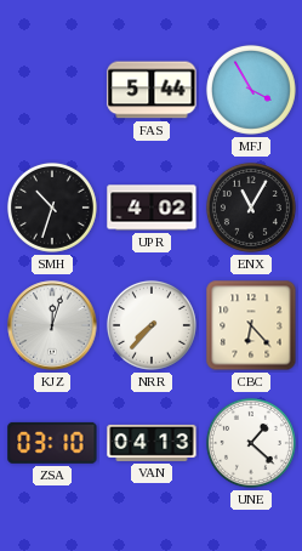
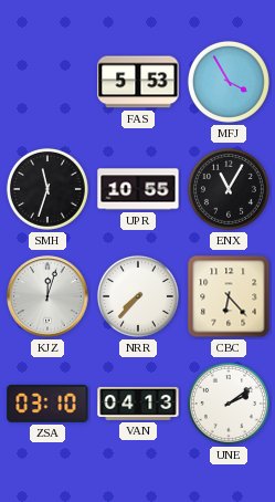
FAS: 5:44 -> 5:53
SMH: 10:33 -> 11:33
UPR: 4:02 -> 10:55
UNE: 1:22 -> 2:09
